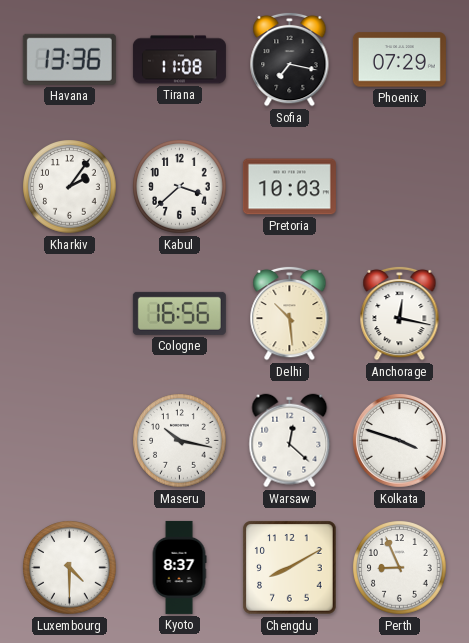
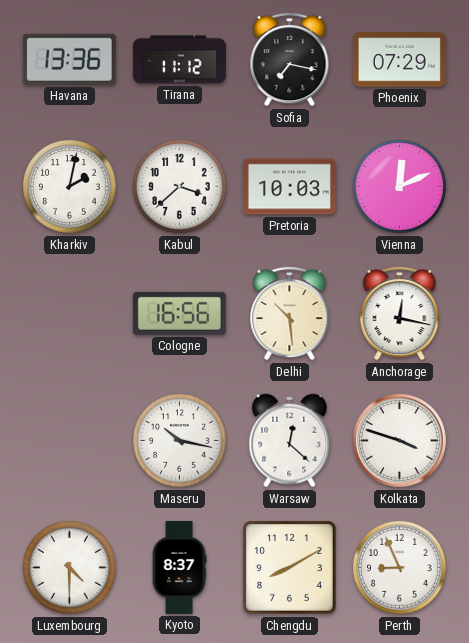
Tirana: 11:08 -> 11:12
Kharkiv: 2:06 -> 2:02
Vienna: none -> 12:11
